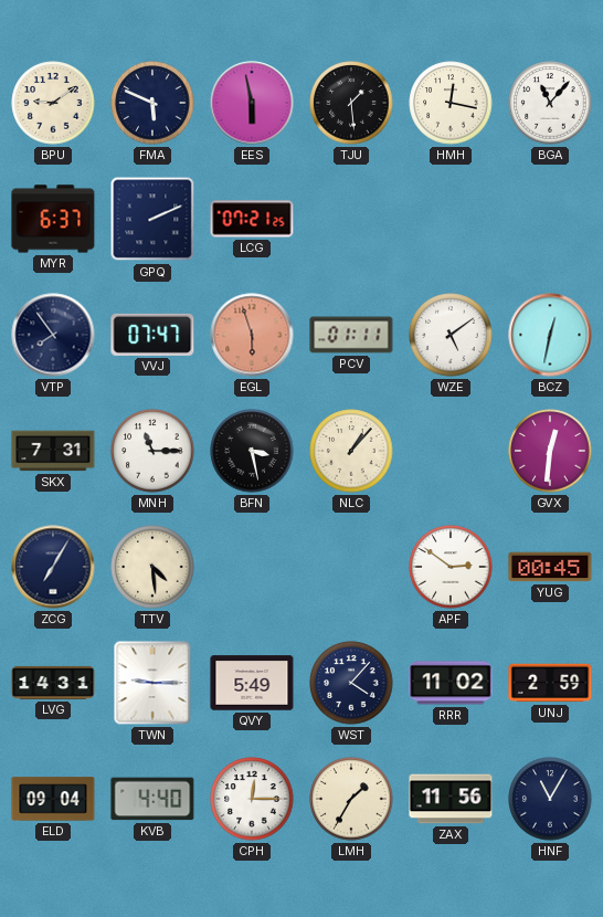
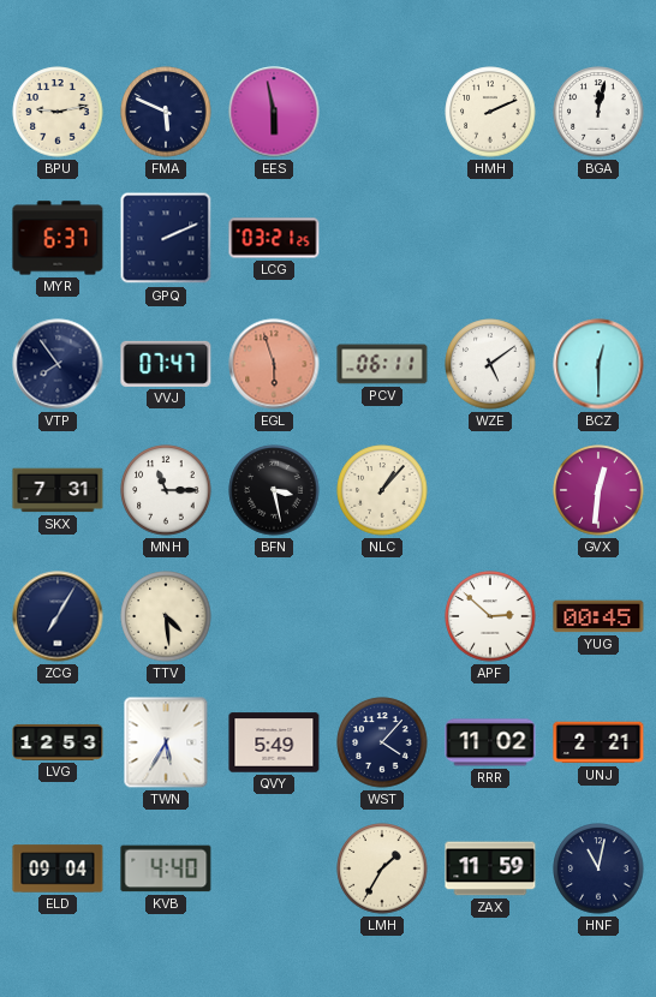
BPU: 9:09 -> 9:13
TJU: 1:29 -> none
HMH: 12:17 -> 2:11
BGA: 11:07 -> 12:02
LCG: 07:21 -> 03:21
PCV: 01:11 -> 06:11
BCZ: 12:32 -> 12:30
APF: 2:51 -> 2:52
LVG: 14:31 -> 12:53
TWN: 9:15 -> 5:35
UNJ: 2:59 -> 2:21
CPH: 12:15 -> none
ZAX: 11:56 -> 11:59
HNF: 11:05 -> 11:02
